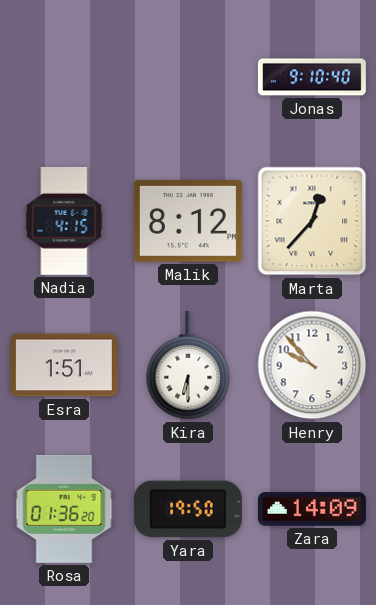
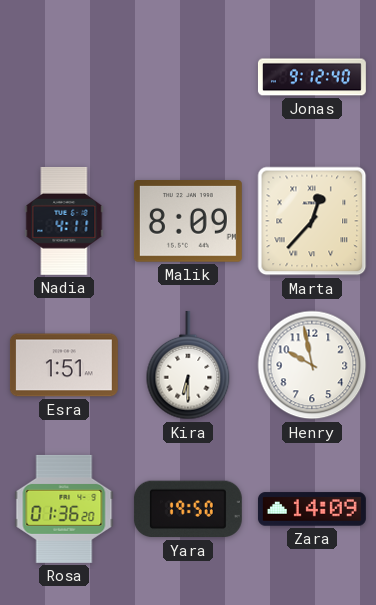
Jonas: 9:10 -> 9:12
Nadia: 4:15 -> 4:11
Malik: 8:12 -> 8:09
Henry: 9:53 -> 9:58
